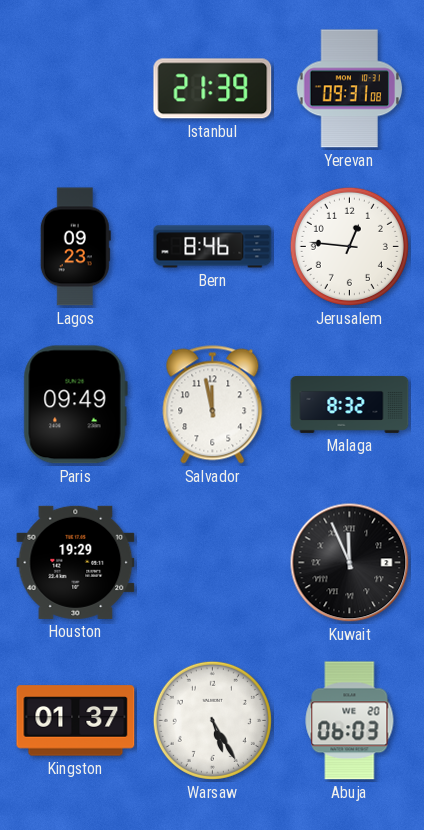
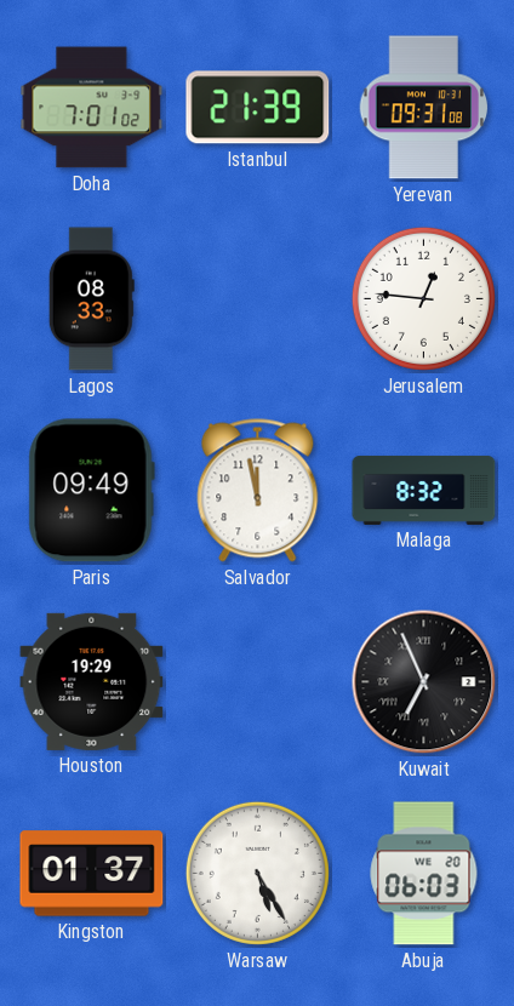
Doha: none -> 7:01
Lagos: 09:23 -> 08:33
Bern: 8:46 -> none
Kuwait: 11:56 -> 6:56
